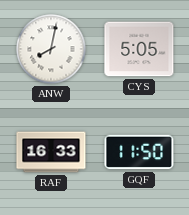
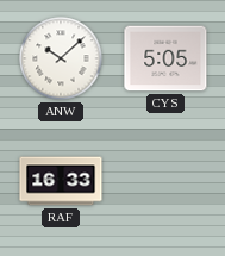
ANW: 8:02 -> 10:08
GQF: 11:50 -> none
